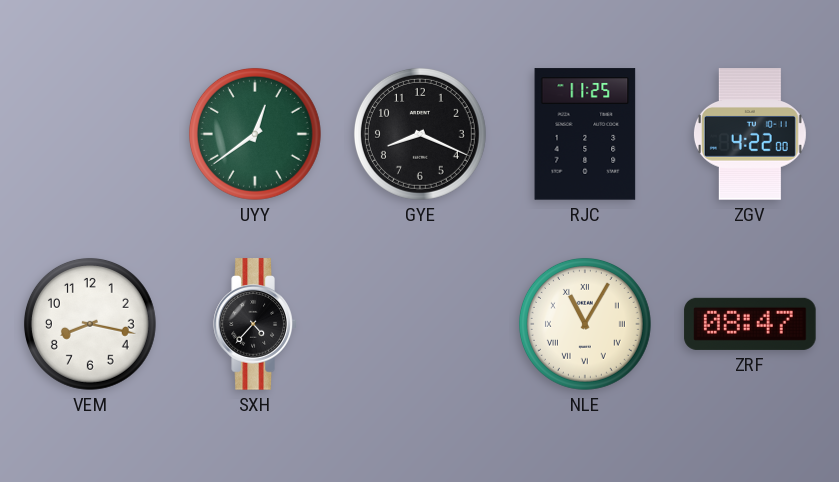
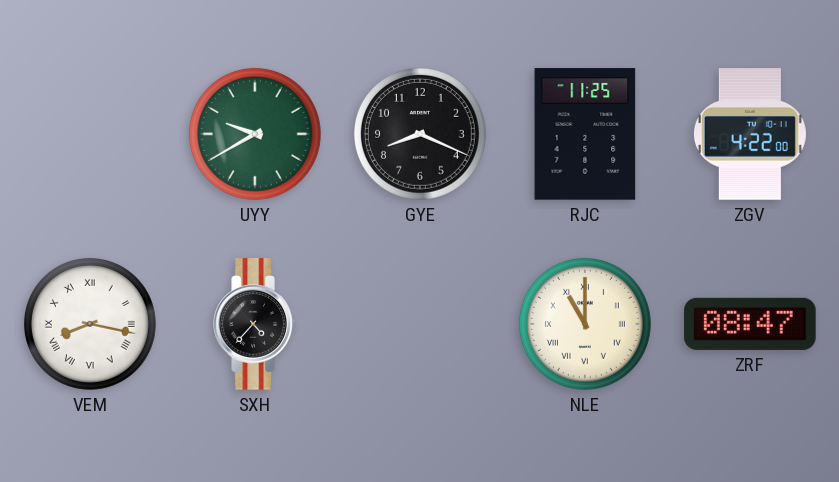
UYY: 12:39 -> 9:40
VEM numerals: Arabic -> Roman
NLE: 11:05 -> 11:00
